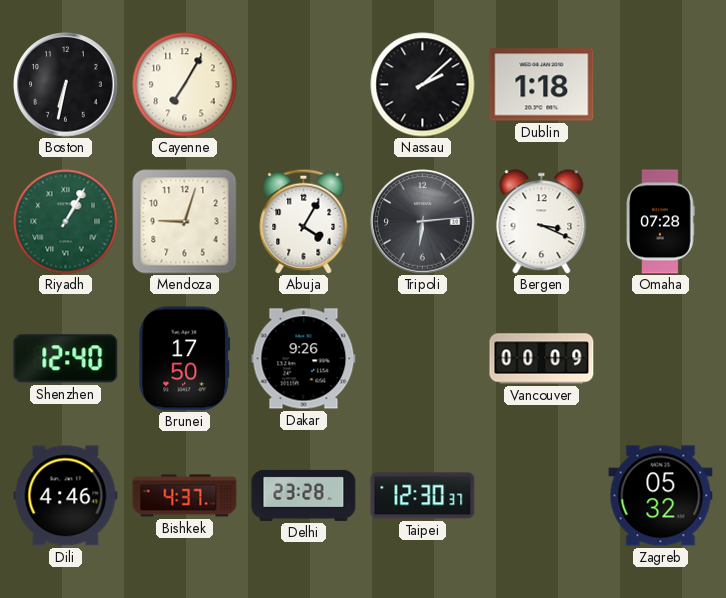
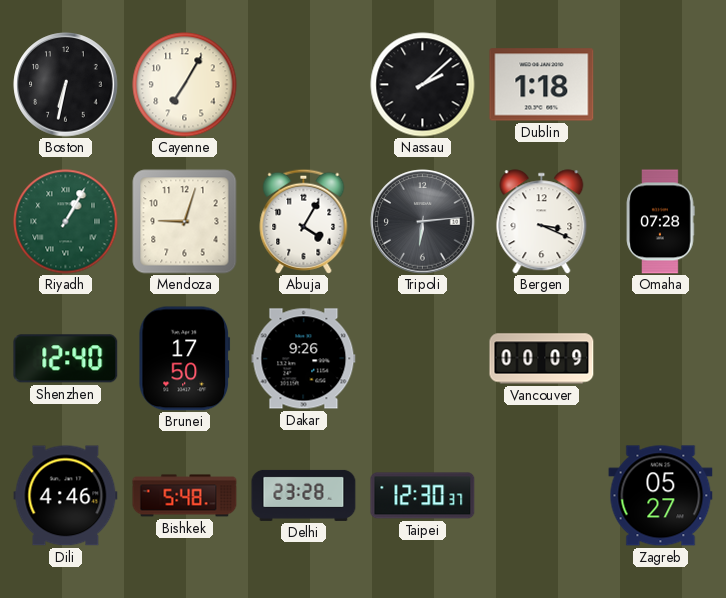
Bishkek: 4:37 -> 5:48
Zagreb: 05:32 -> 05:27
